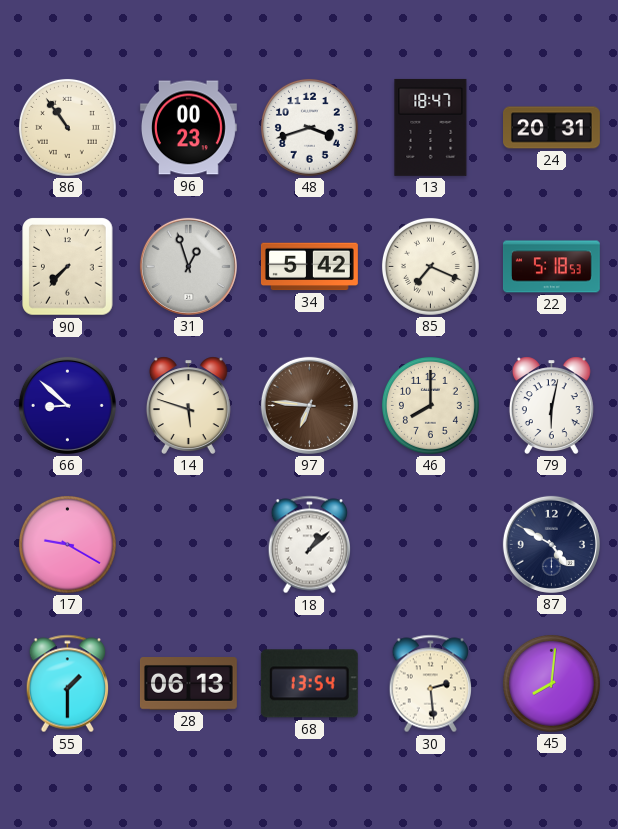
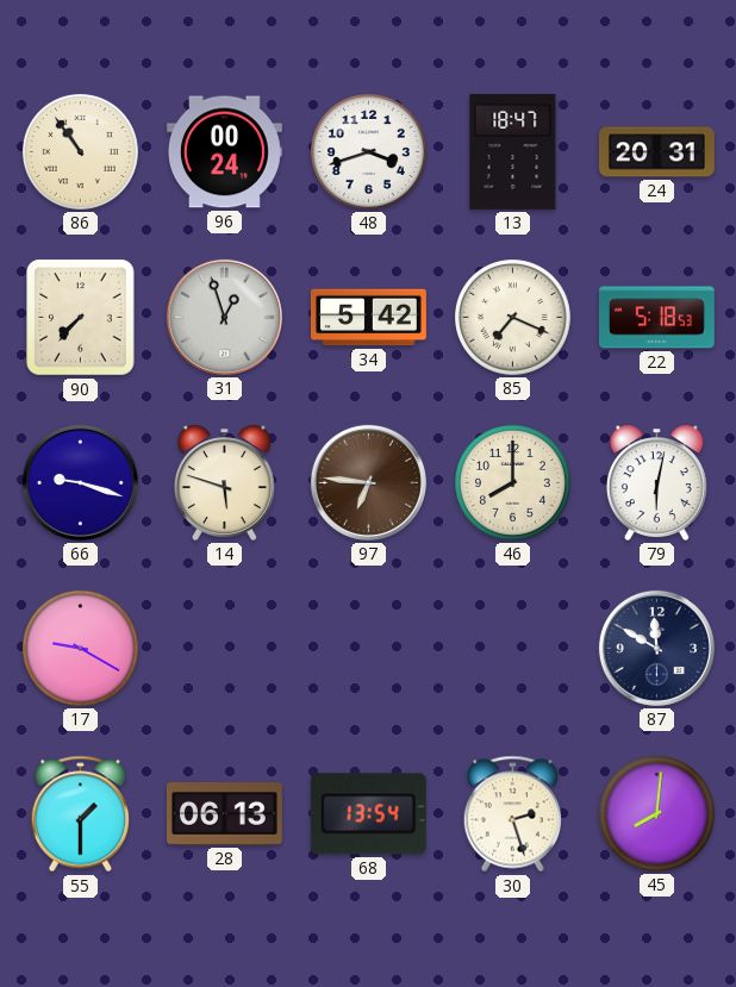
96: 00:23 -> 00:24
66: 8:52 -> 9:18
18: 1:08 -> none
87: 4:50 -> 11:50
30: 2:29 -> 2:27
